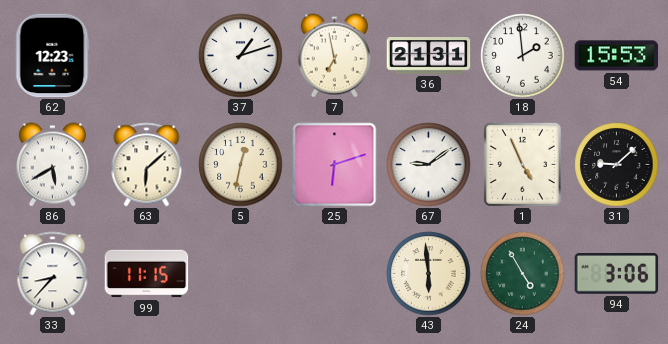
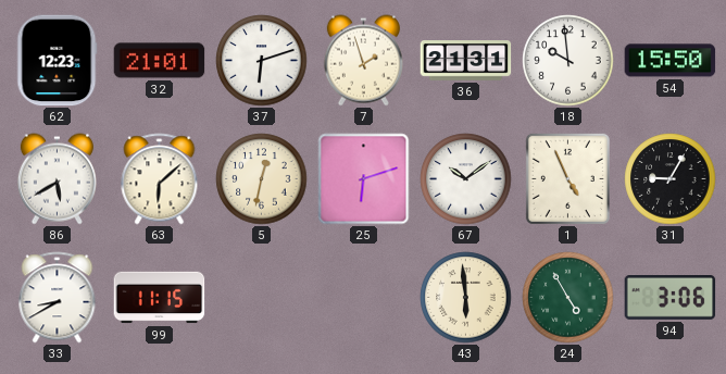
32: none -> 21:01
37: 1:12 -> 6:12
7: 6:58 -> 1:57
18: 1:59 -> 9:59
54: 15:53 -> 15:50
67: 9:09 -> 10:09
31: 9:08 -> 9:05
33: 8:37 -> 8:40
